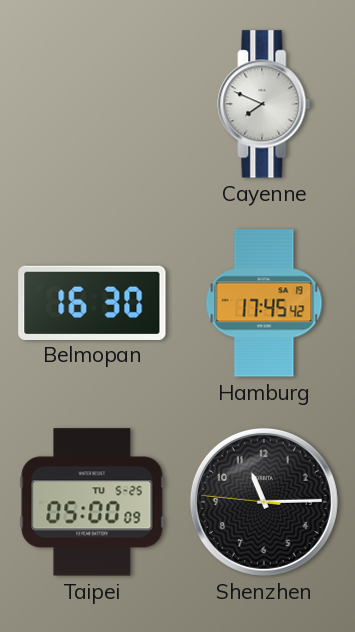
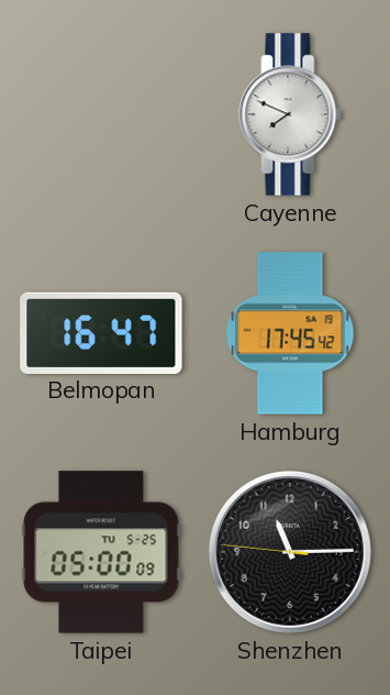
Belmopan: 16:30 -> 16:47
